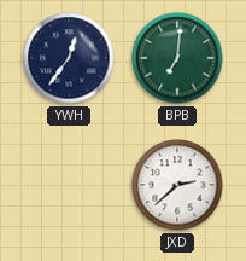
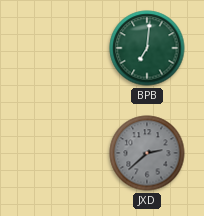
YWH: 12:36 -> none
JXD dial: white -> grey
